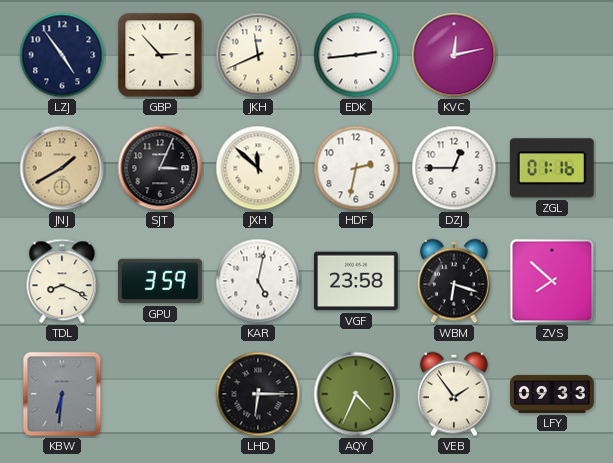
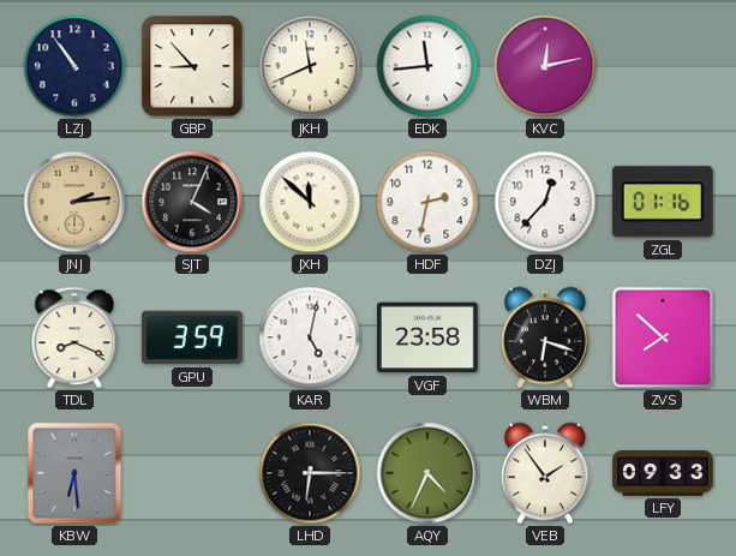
LZJ: 4:54 -> 10:54
GBP: 2:53 -> 8:53
EDK: 2:44 -> 11:44
JNJ: 1:40 -> 2:14
SJT: 3:04 -> 4:04
DZJ: 12:45 -> 12:37
KBW: 6:31 -> 6:29
